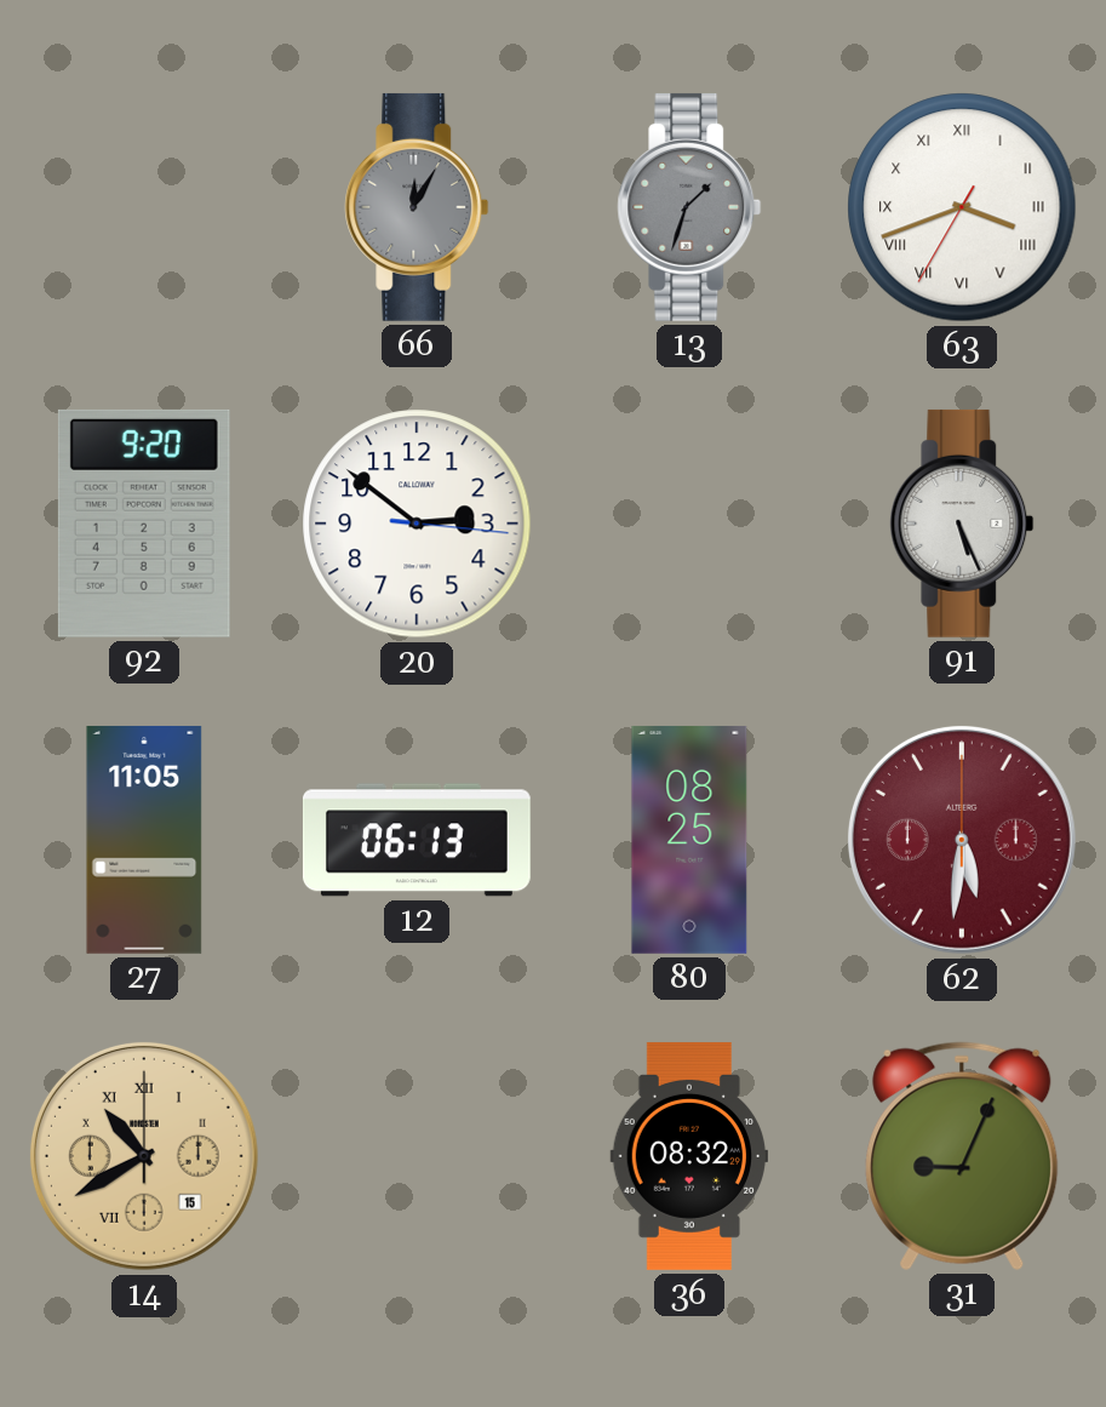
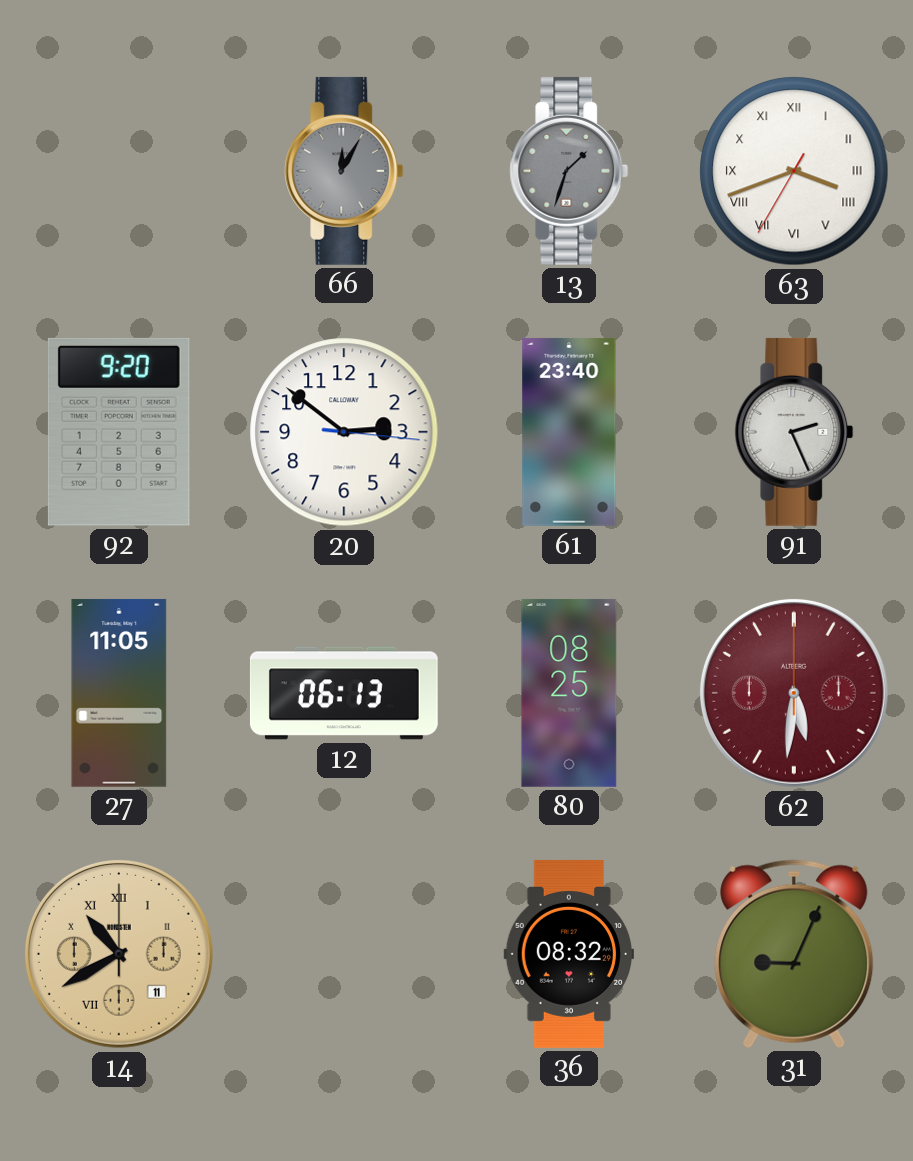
61: none -> 23:40
91: 5:26 -> 2:26
14 date: 15 -> 11
